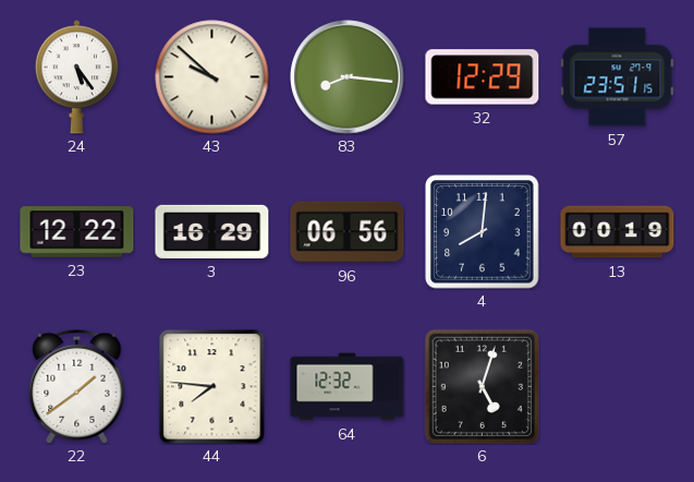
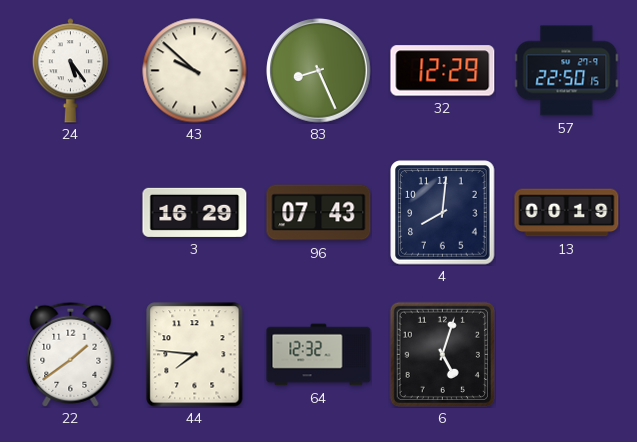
83: 8:16 -> 8:26
57: 23:51 -> 22:50
23: 12:22 -> none
96: 06:56 -> 07:43
